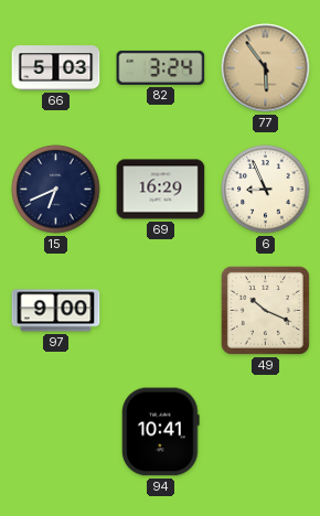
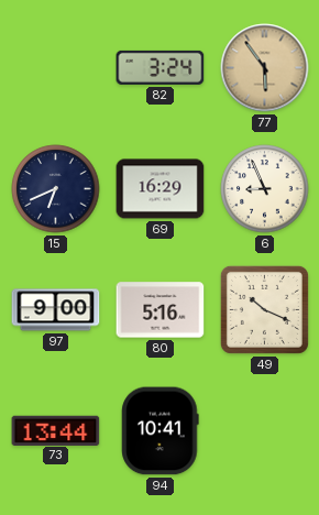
66: 5:03 -> none
80: none -> 5:16
73: none -> 13:44
